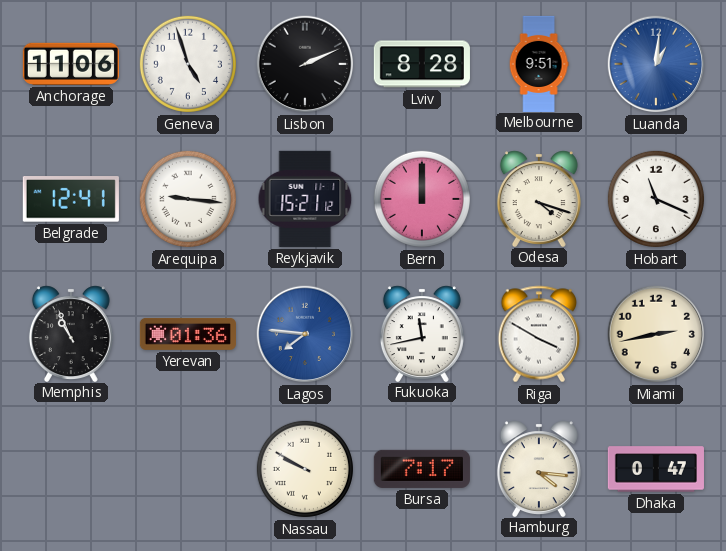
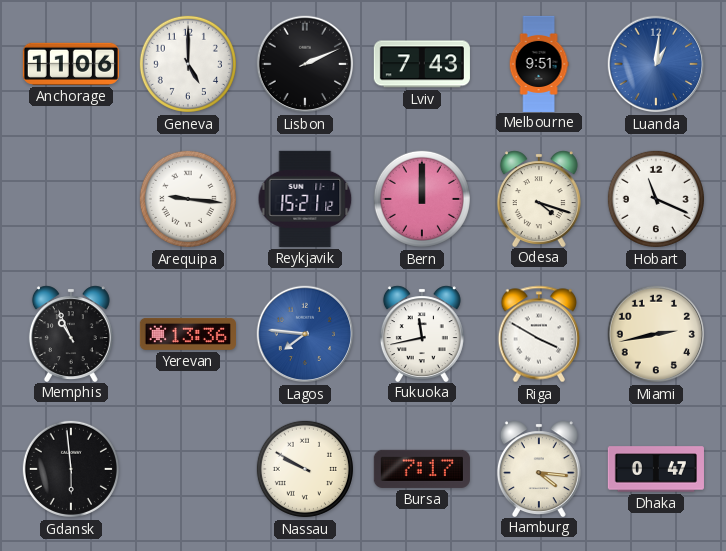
Geneva: 4:57 -> 5:00
Lviv: 8:28 -> 7:43
Belgrade: 12:41 -> none
Yerevan: 01:36 -> 13:36
Gdansk: none -> 5:59
